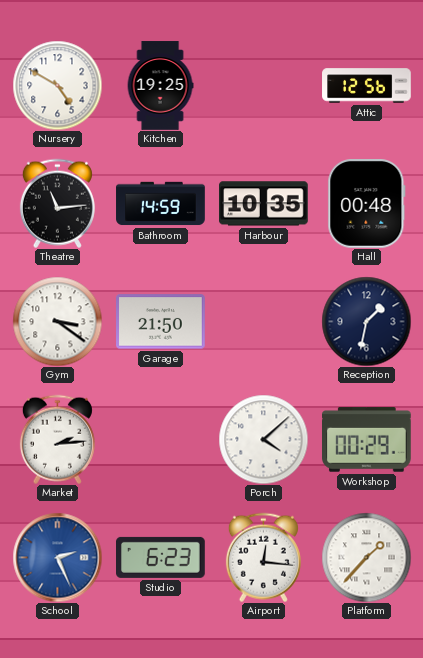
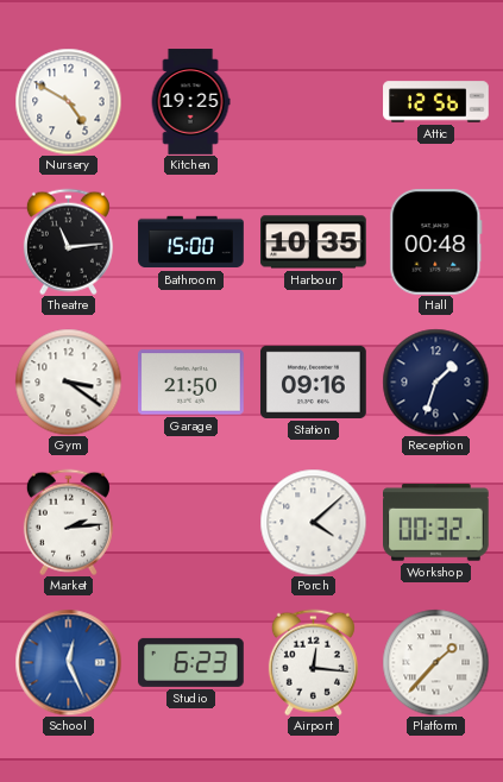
Bathroom: 14:59 -> 15:00
Station: none -> 09:16
Reception: 1:32 -> 1:33
Workshop: 00:29 -> 00:32
School: 2:26 -> 12:26
